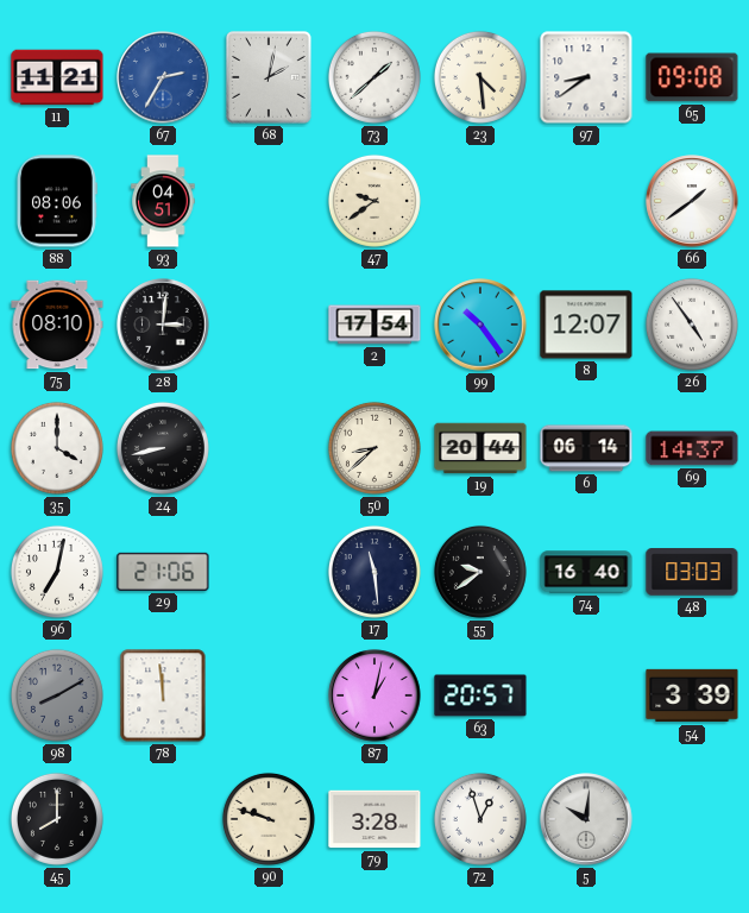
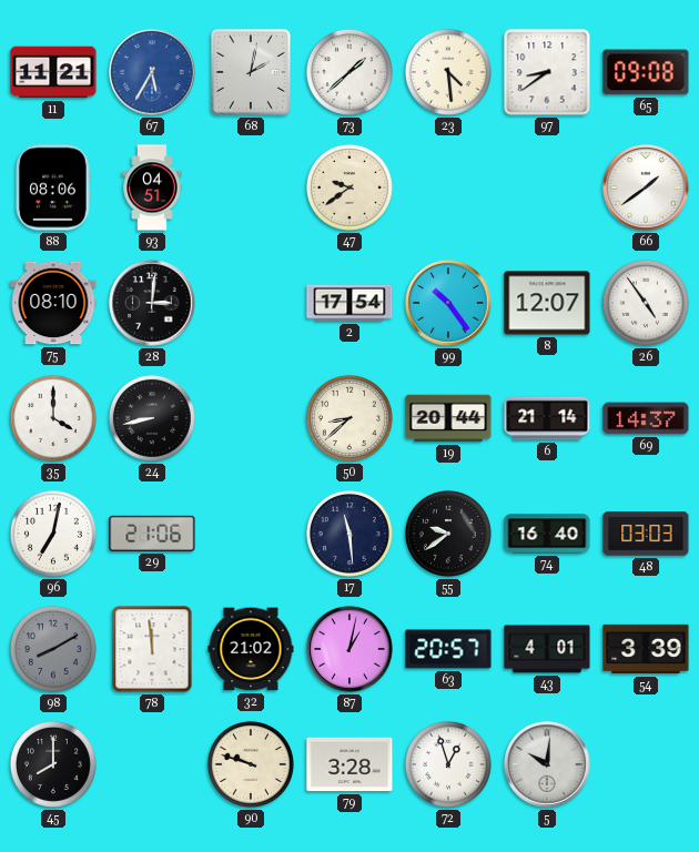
67: 2:35 -> 5:35
6: 06:14 -> 21:14
32: none -> 21:02
43: none -> 4:01
